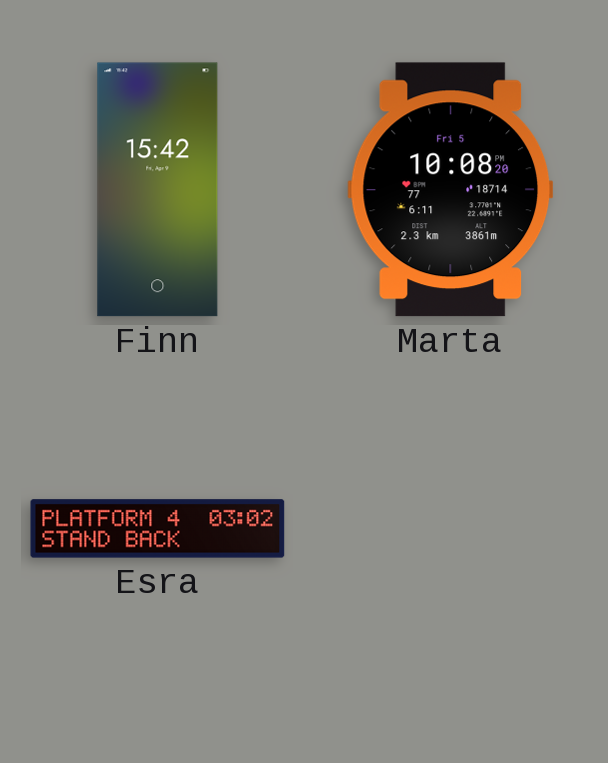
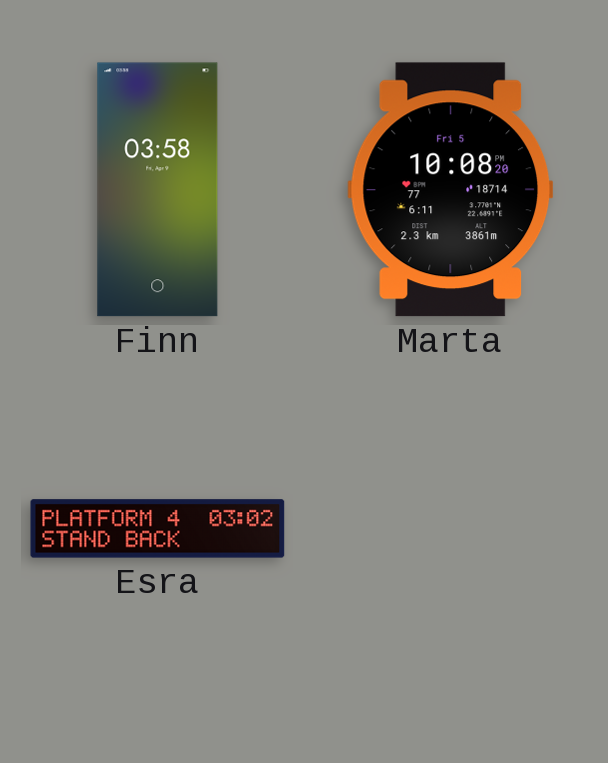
Finn: 15:42 -> 03:58
